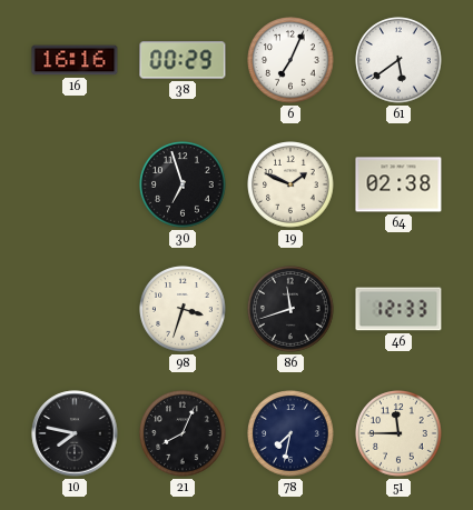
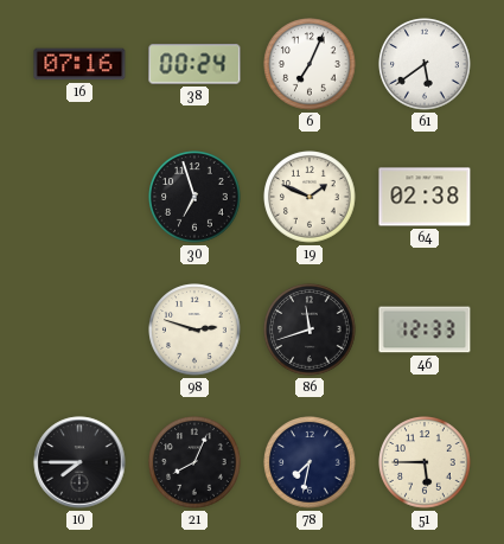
16: 16:16 -> 07:16
38: 00:29 -> 00:24
98: 3:33 -> 2:48
10: 7:47 -> 7:45
51: 11:45 -> 5:45
